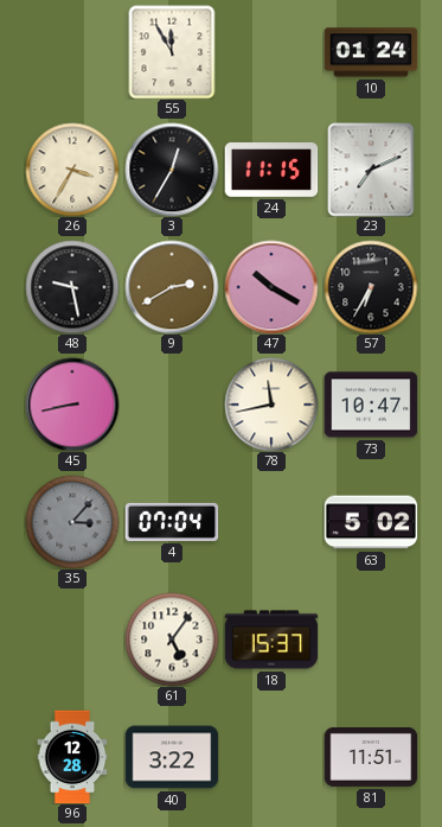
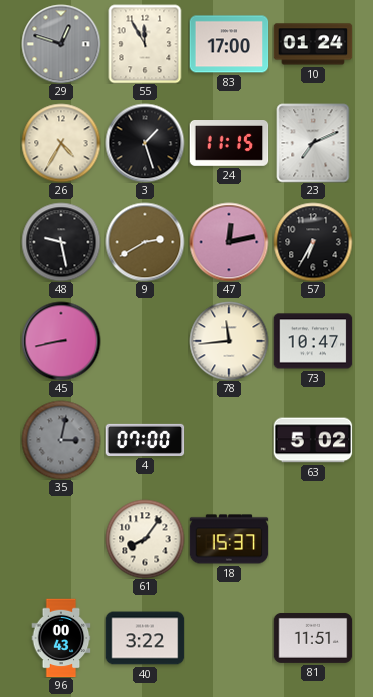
29: none -> 12:48
83: none -> 17:00
26: 3:35 -> 4:35
3: 12:35 -> 1:27
47: 10:20 -> 12:13
78: 11:43 -> 11:44
35: 3:07 -> 3:02
4: 07:04 -> 07:00
61: 5:06 -> 8:06
96: 12:28 -> 00:43
